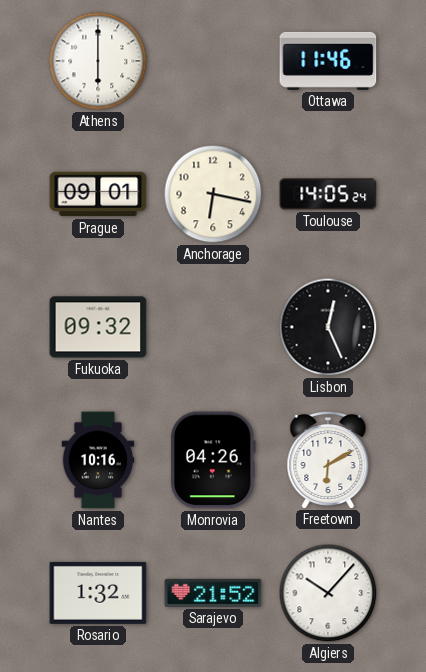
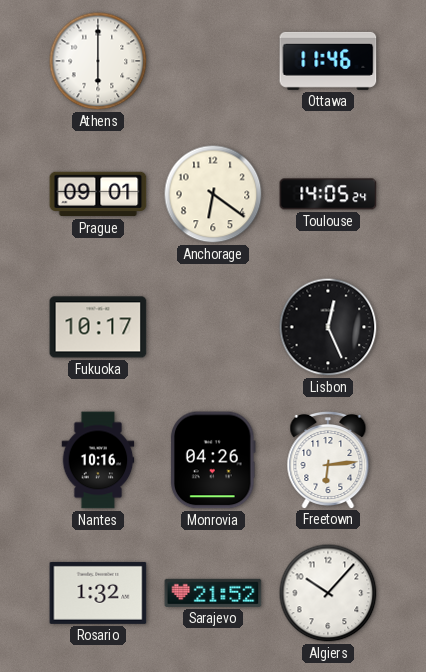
Anchorage: 6:17 -> 6:21
Fukuoka: 09:32 -> 10:17
Freetown: 6:10 -> 6:14
